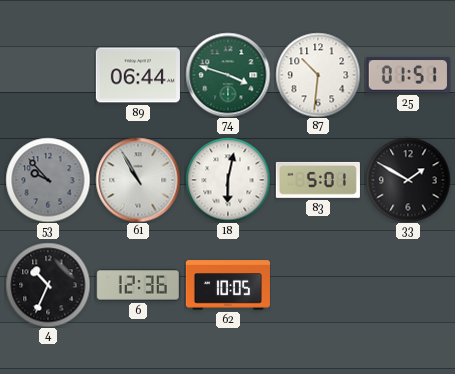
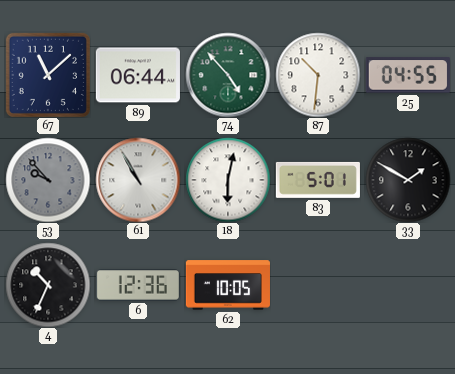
67: none -> 11:08
74: 3:48 -> 4:53
25: 01:51 -> 04:55
